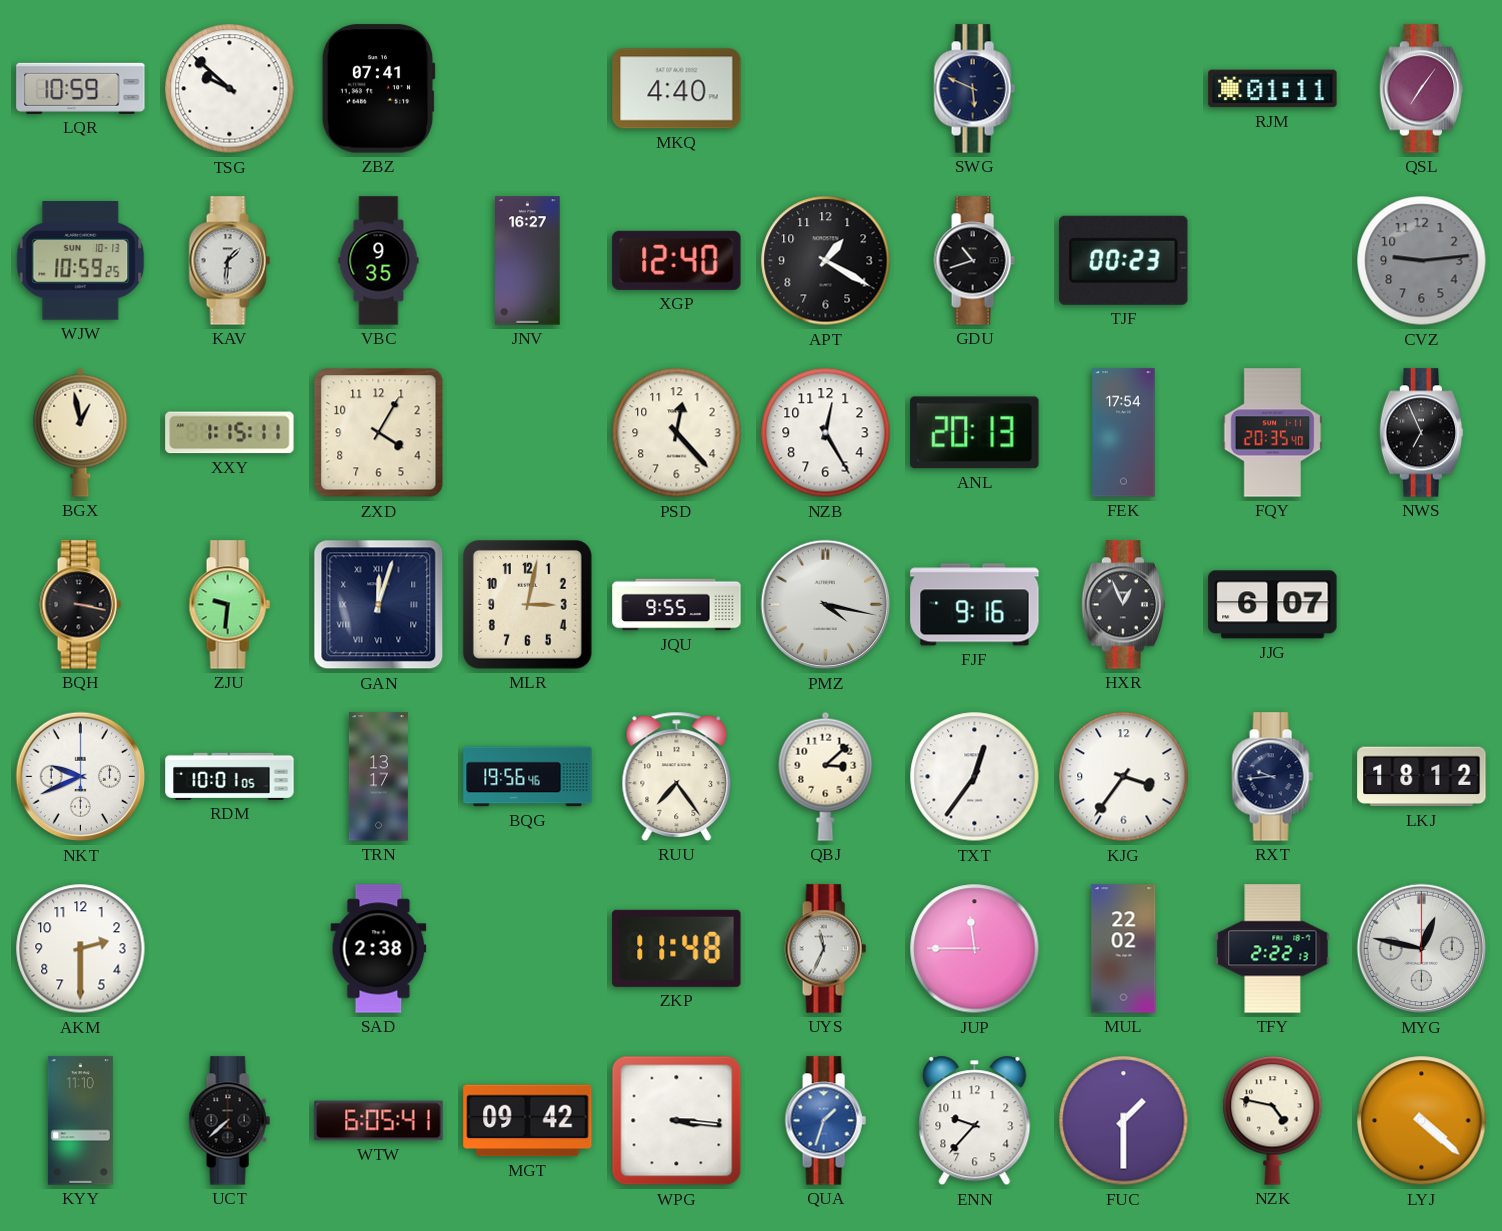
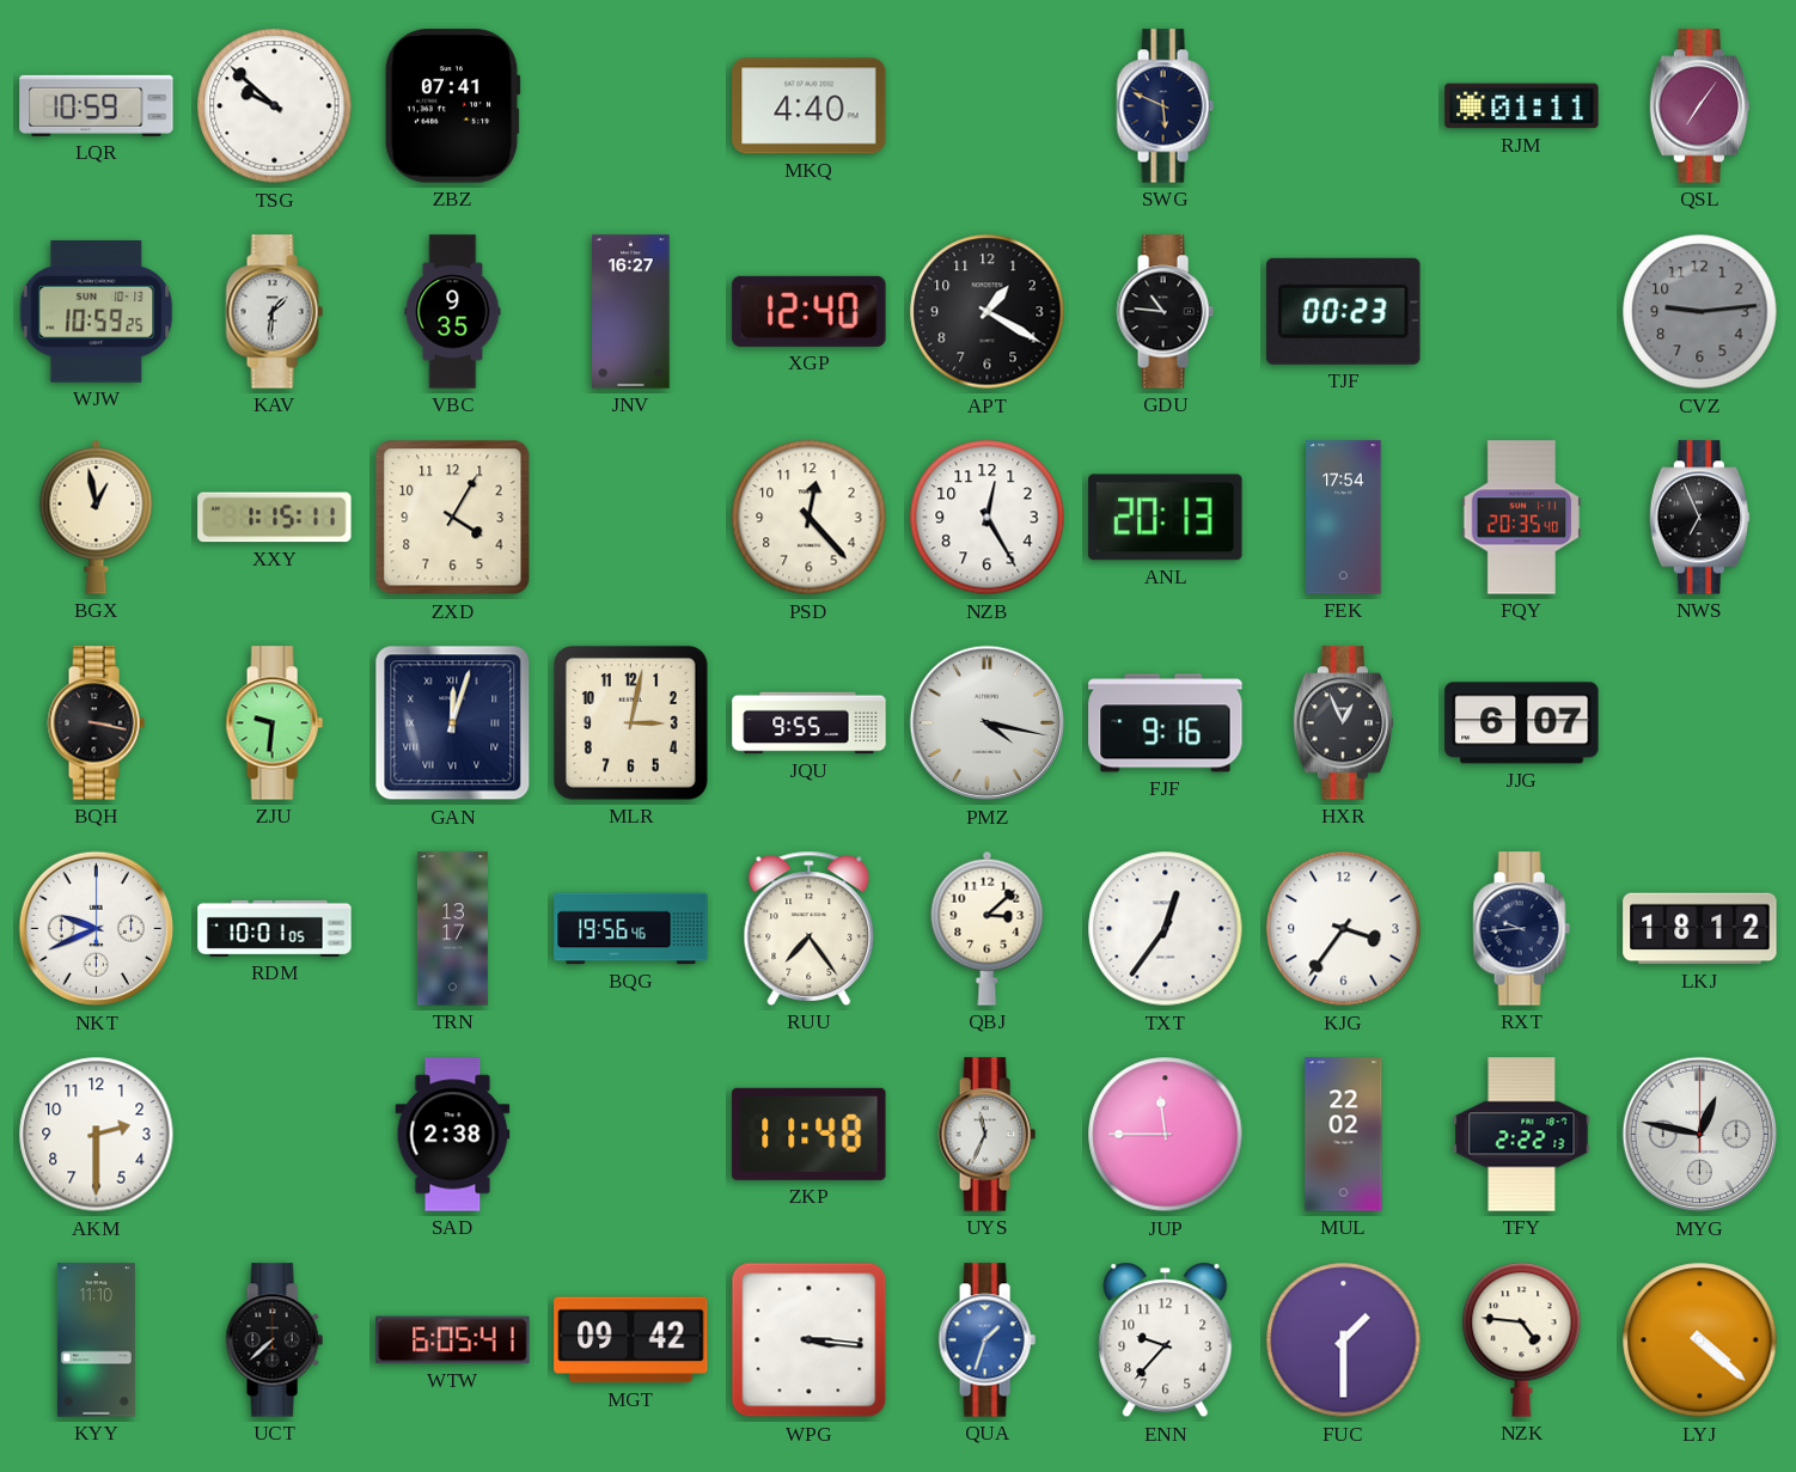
GDU: 10:42 -> 10:46
NZK: 4:47 -> 4:46
